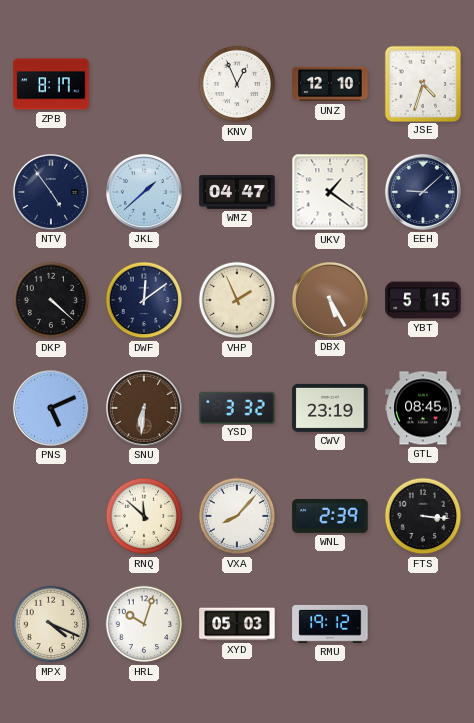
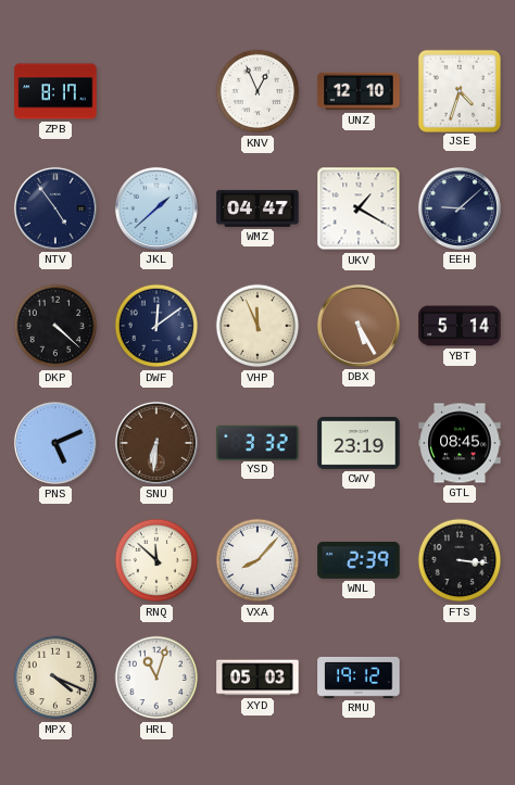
UKV: 1:21 -> 1:20
VHP: 1:56 -> 11:56
YBT: 5:15 -> 5:14
HRL: 10:03 -> 11:03
